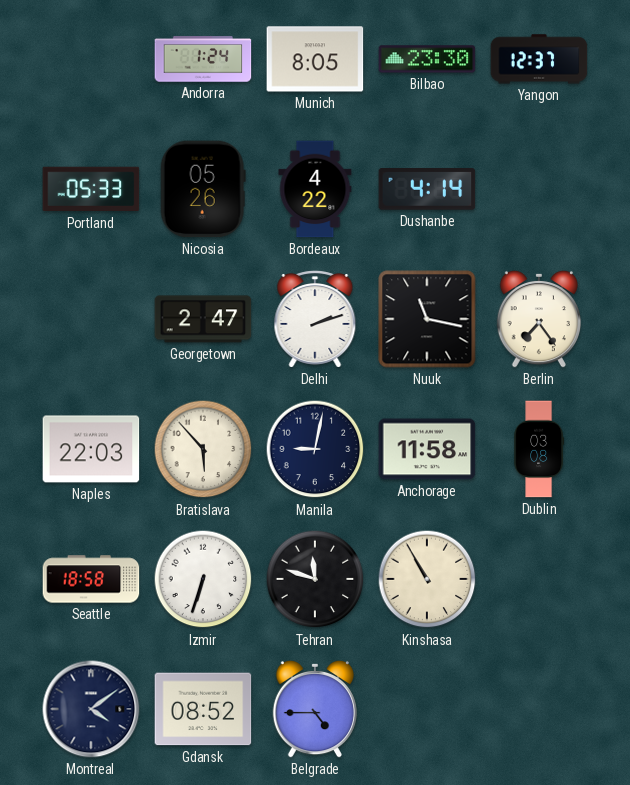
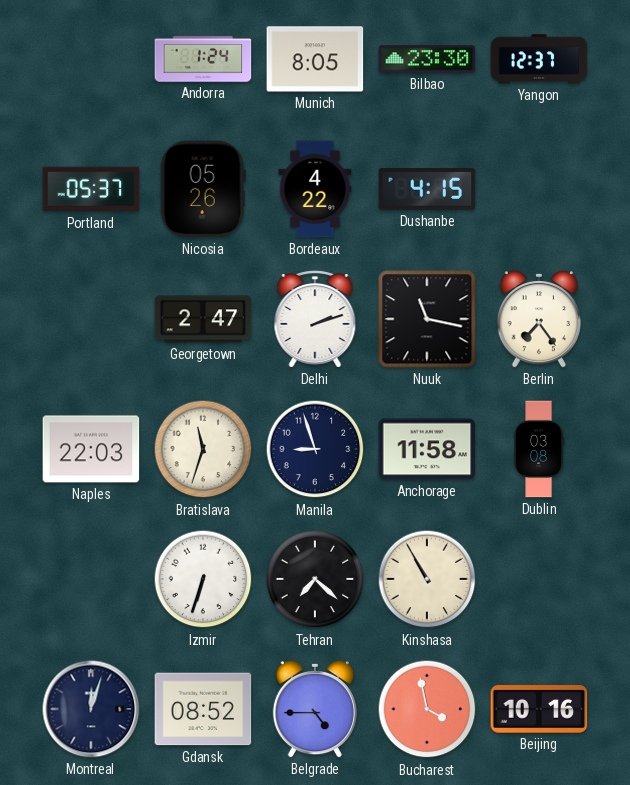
Portland: 05:33 -> 05:37
Dushanbe: 4:14 -> 4:15
Bratislava: 5:53 -> 11:33
Manila: 9:02 -> 8:57
Seattle: 18:58 -> none
Tehran: 11:48 -> 7:22
Montreal: 4:09 -> 12:03
Bucharest: none -> 3:58
Beijing: none -> 10:16
